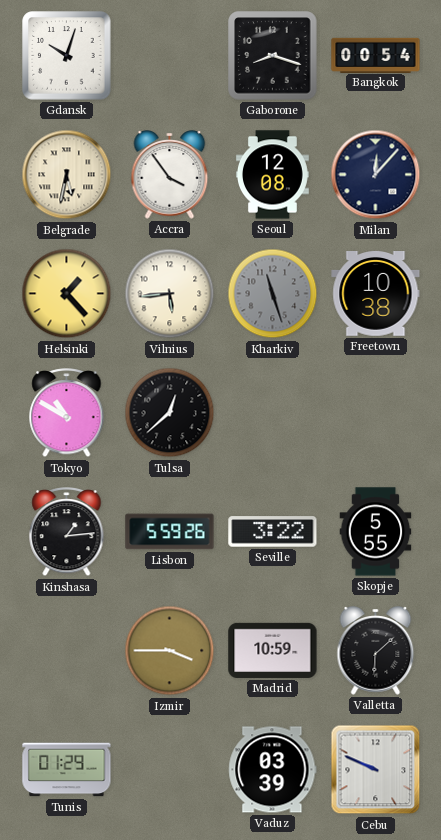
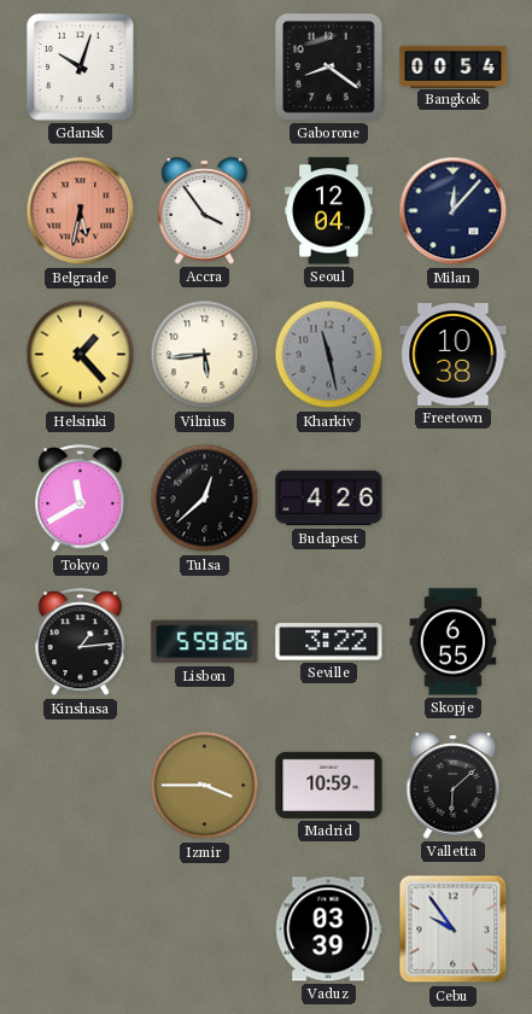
Gaborone: 8:18 -> 8:21
Belgrade dial: cream -> salmon
Seoul: 12:08 -> 12:04
Kharkiv: 11:27 -> 11:28
Tokyo: 10:50 -> 11:40
Budapest: none -> 4:26
Skopje: 5:55 -> 6:55
Tunis: 01:29 -> none
Cebu: 9:49 -> 9:54
